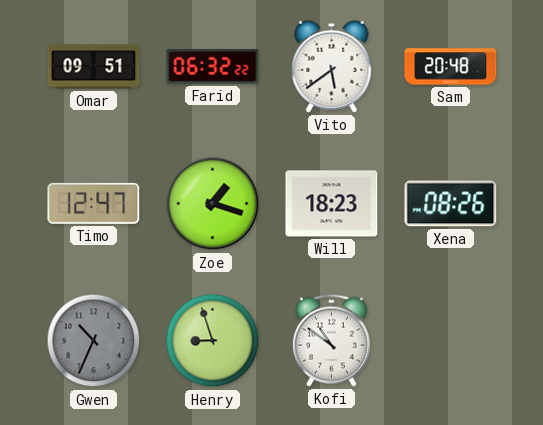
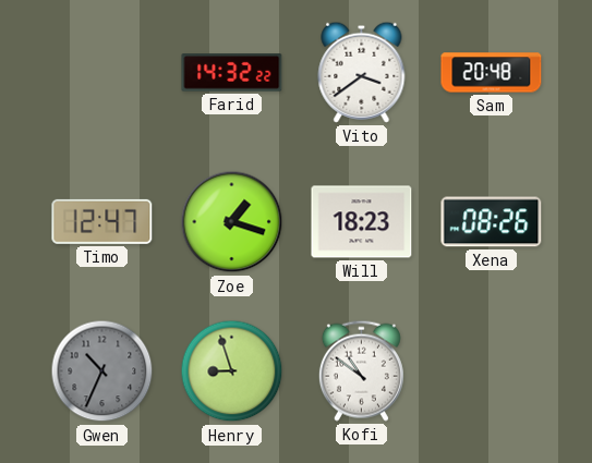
Omar: 09:51 -> none
Farid: 06:32 -> 14:32
Vito: 5:39 -> 3:39
